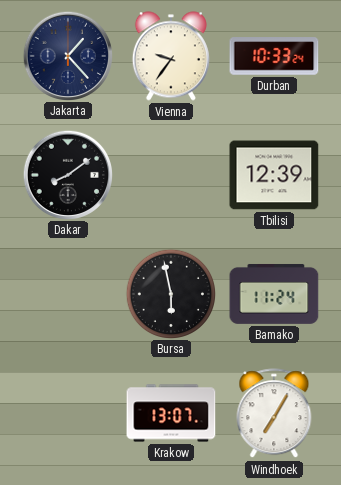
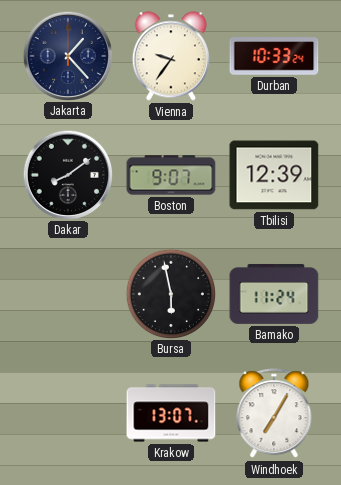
Boston: none -> 9:07
